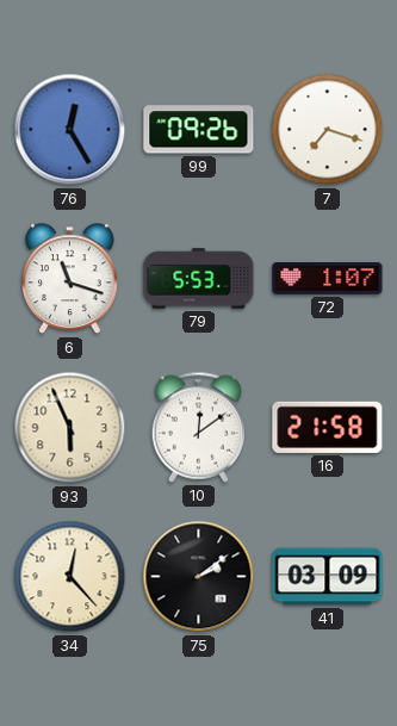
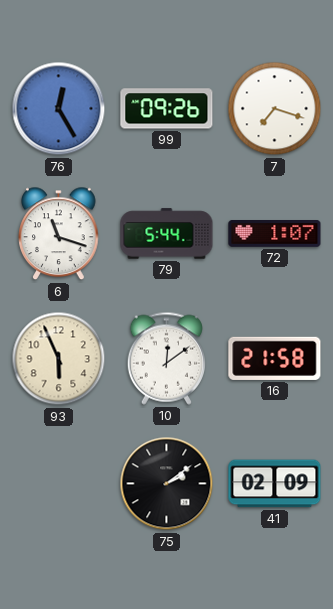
79: 5:53 -> 5:44
34: 12:23 -> none
41: 03:09 -> 02:09
